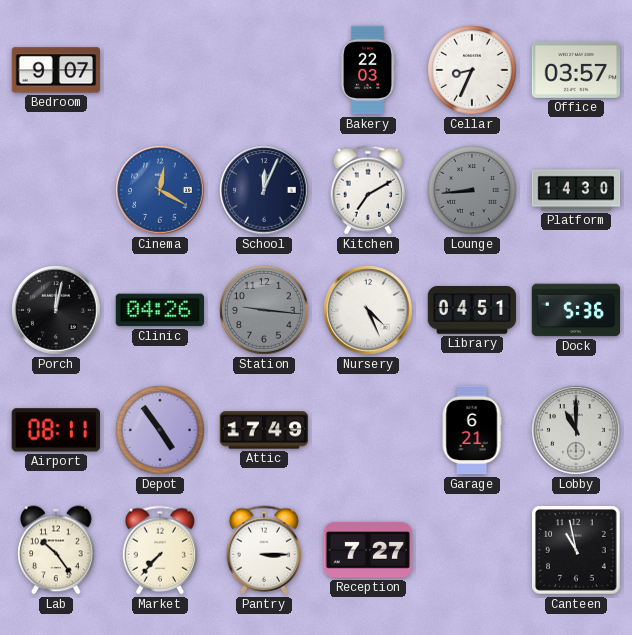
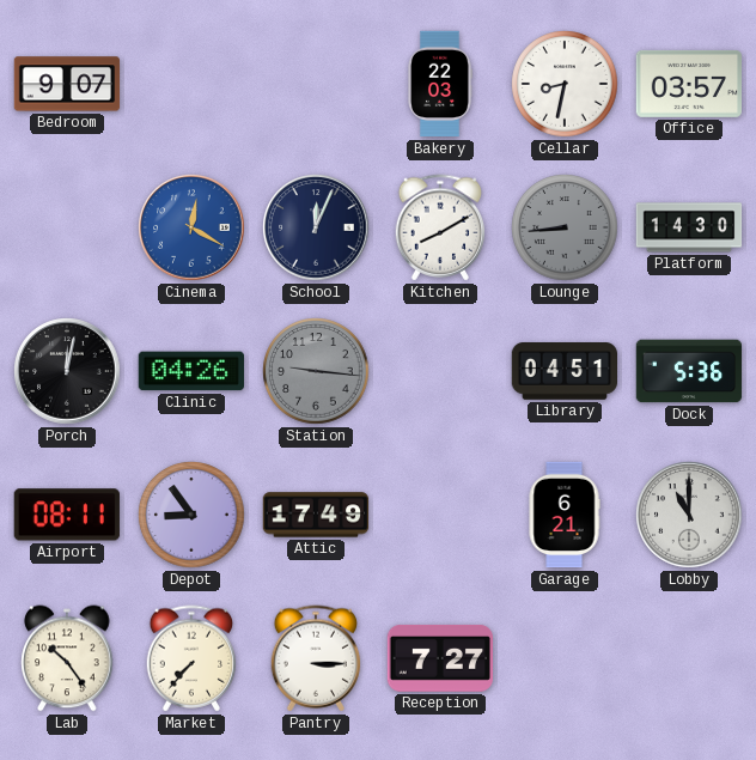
Cellar: 8:34 -> 8:32
Kitchen: 7:10 -> 8:10
Nursery: 4:26 -> none
Depot: 4:54 -> 8:54
Canteen: 10:58 -> none
